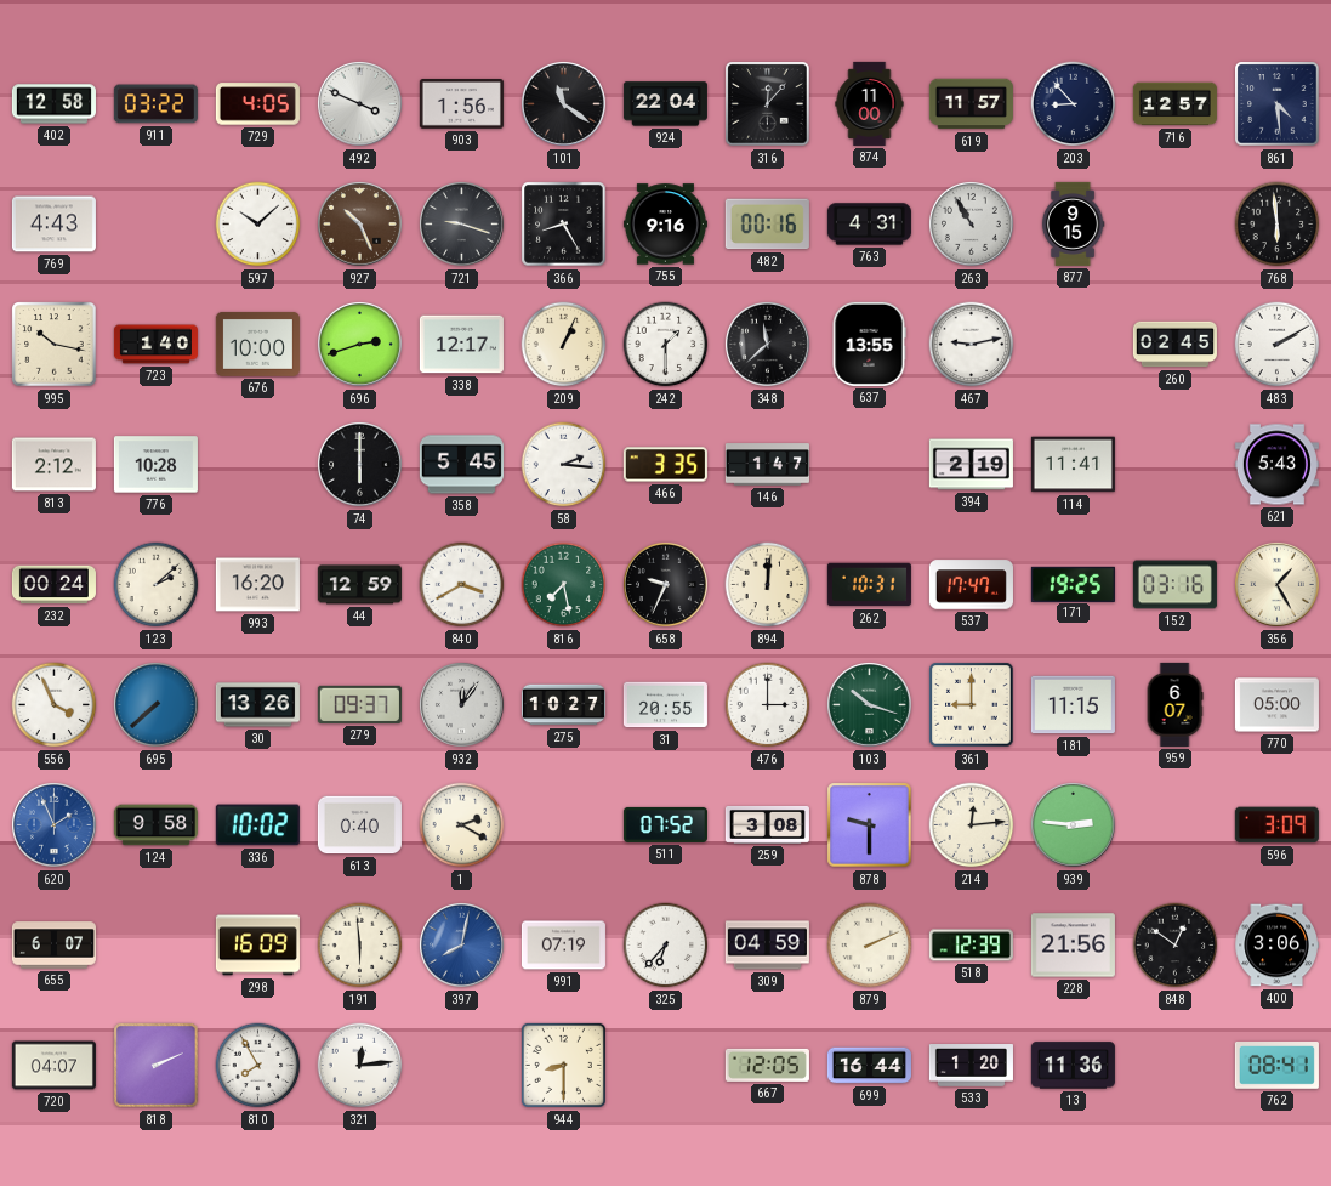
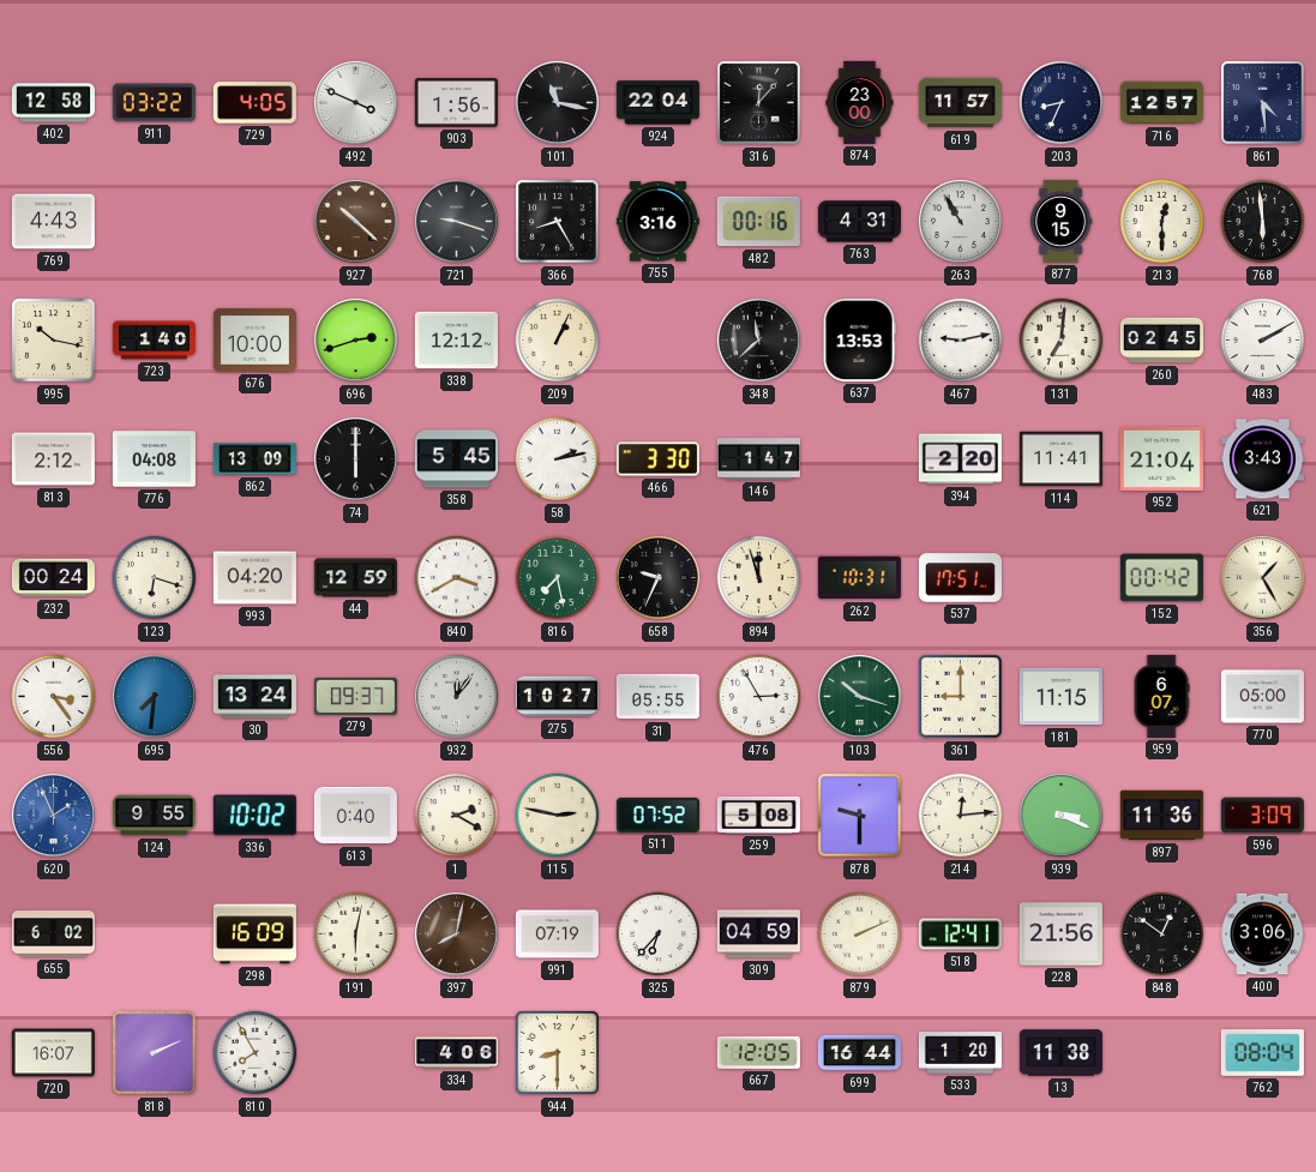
101: 11:21 -> 11:17
874: 11:00 -> 23:00
203: 8:53 -> 8:34
597: 10:08 -> none
927: 10:26 -> 10:22
755: 9:16 -> 3:16
213: none -> 12:30
338: 12:17 -> 12:12
242: 1:30 -> none
637: 13:55 -> 13:53
131: none -> 7:01
776: 10:28 -> 04:08
862: none -> 13:09
58: 2:16 -> 2:13
466: 3:35 -> 3:30
394: 2:19 -> 2:20
952: none -> 21:04
621: 5:43 -> 3:43
123: 2:08 -> 6:18
993: 16:20 -> 04:20
894: 12:01 -> 11:57
537: 17:47 -> 17:51
171: 19:25 -> none
152: 03:16 -> 00:42
556: 3:56 -> 3:24
695: 7:38 -> 7:31
30: 13:26 -> 13:24
31: 20:55 -> 05:55
476: 3:00 -> 2:55
124: 9:58 -> 9:55
115: none -> 2:47
259: 3:08 -> 5:08
939: 2:46 -> 3:19
897: none -> 11:36
655: 6:07 -> 6:02
191: 5:59 -> 6:02
397 dial: blue -> brown
518: 12:39 -> 12:41
720: 04:07 -> 16:07
321: 12:14 -> none
334: none -> 4:06
13: 11:36 -> 11:38
762: 08:41 -> 08:04
